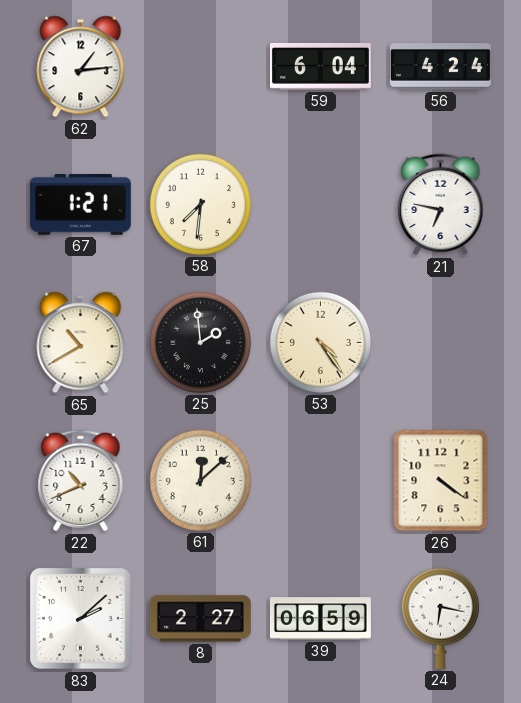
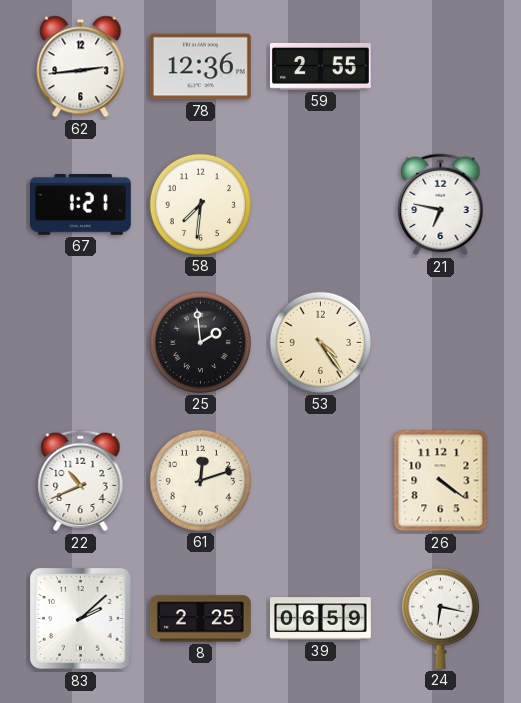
62: 1:14 -> 2:44
78: none -> 12:36
59: 6:04 -> 2:55
56: 4:24 -> none
65: 10:40 -> none
61: 12:08 -> 12:12
8: 2:27 -> 2:25
